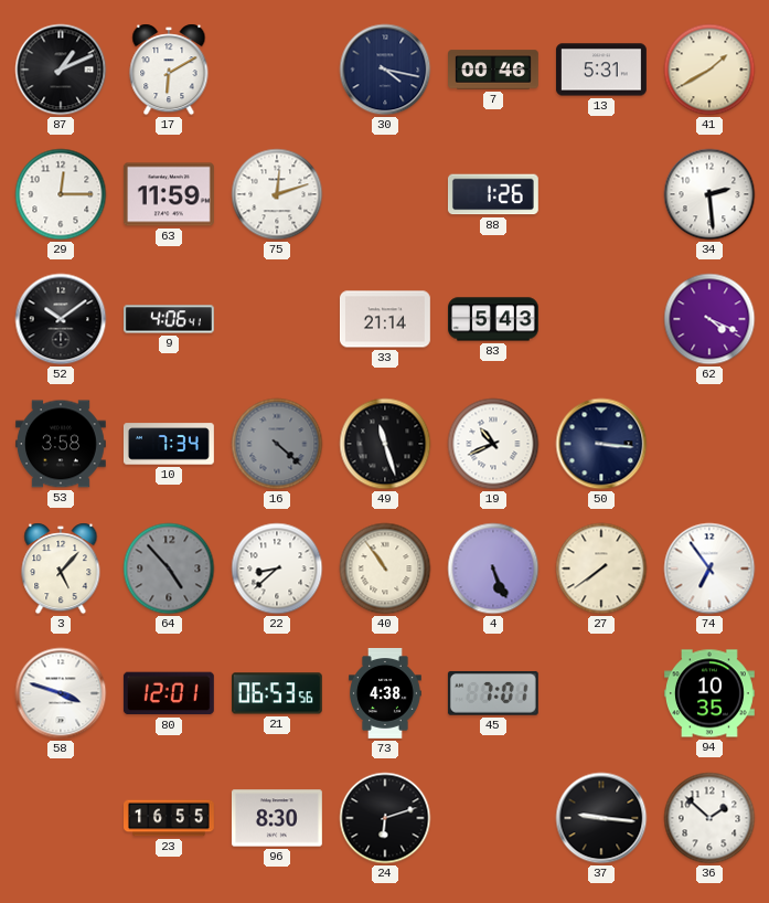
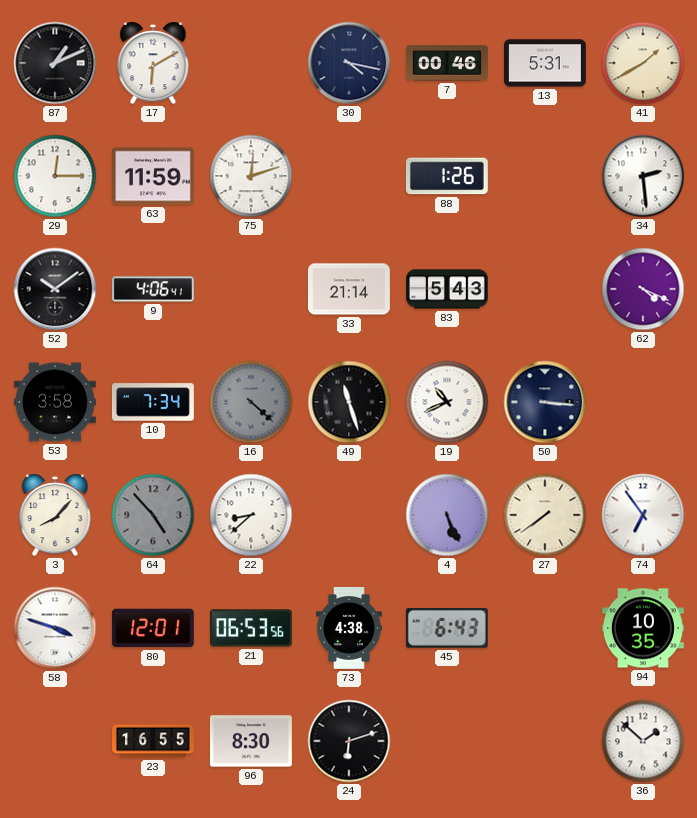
3: 5:07 -> 8:07
40: 10:54 -> none
45: 7:01 -> 6:43
37: 9:16 -> none
